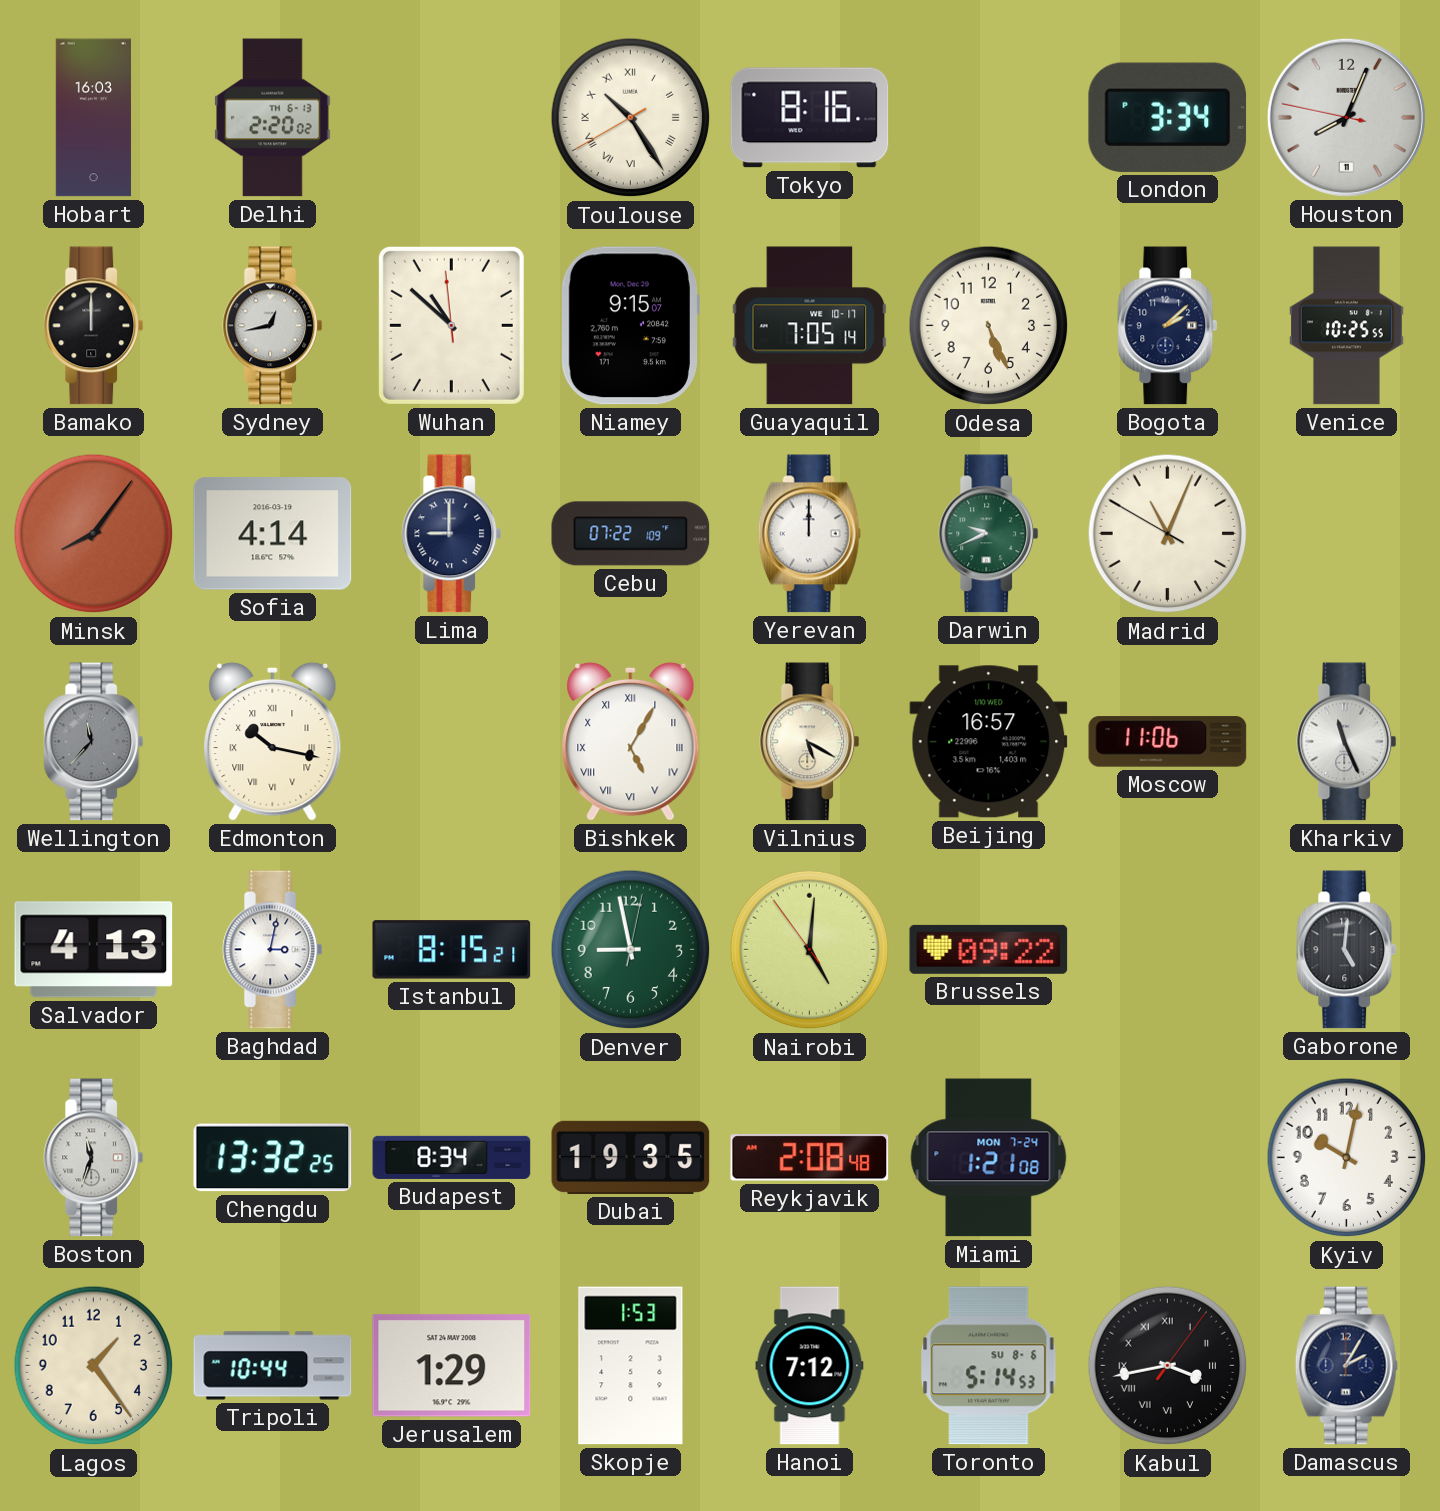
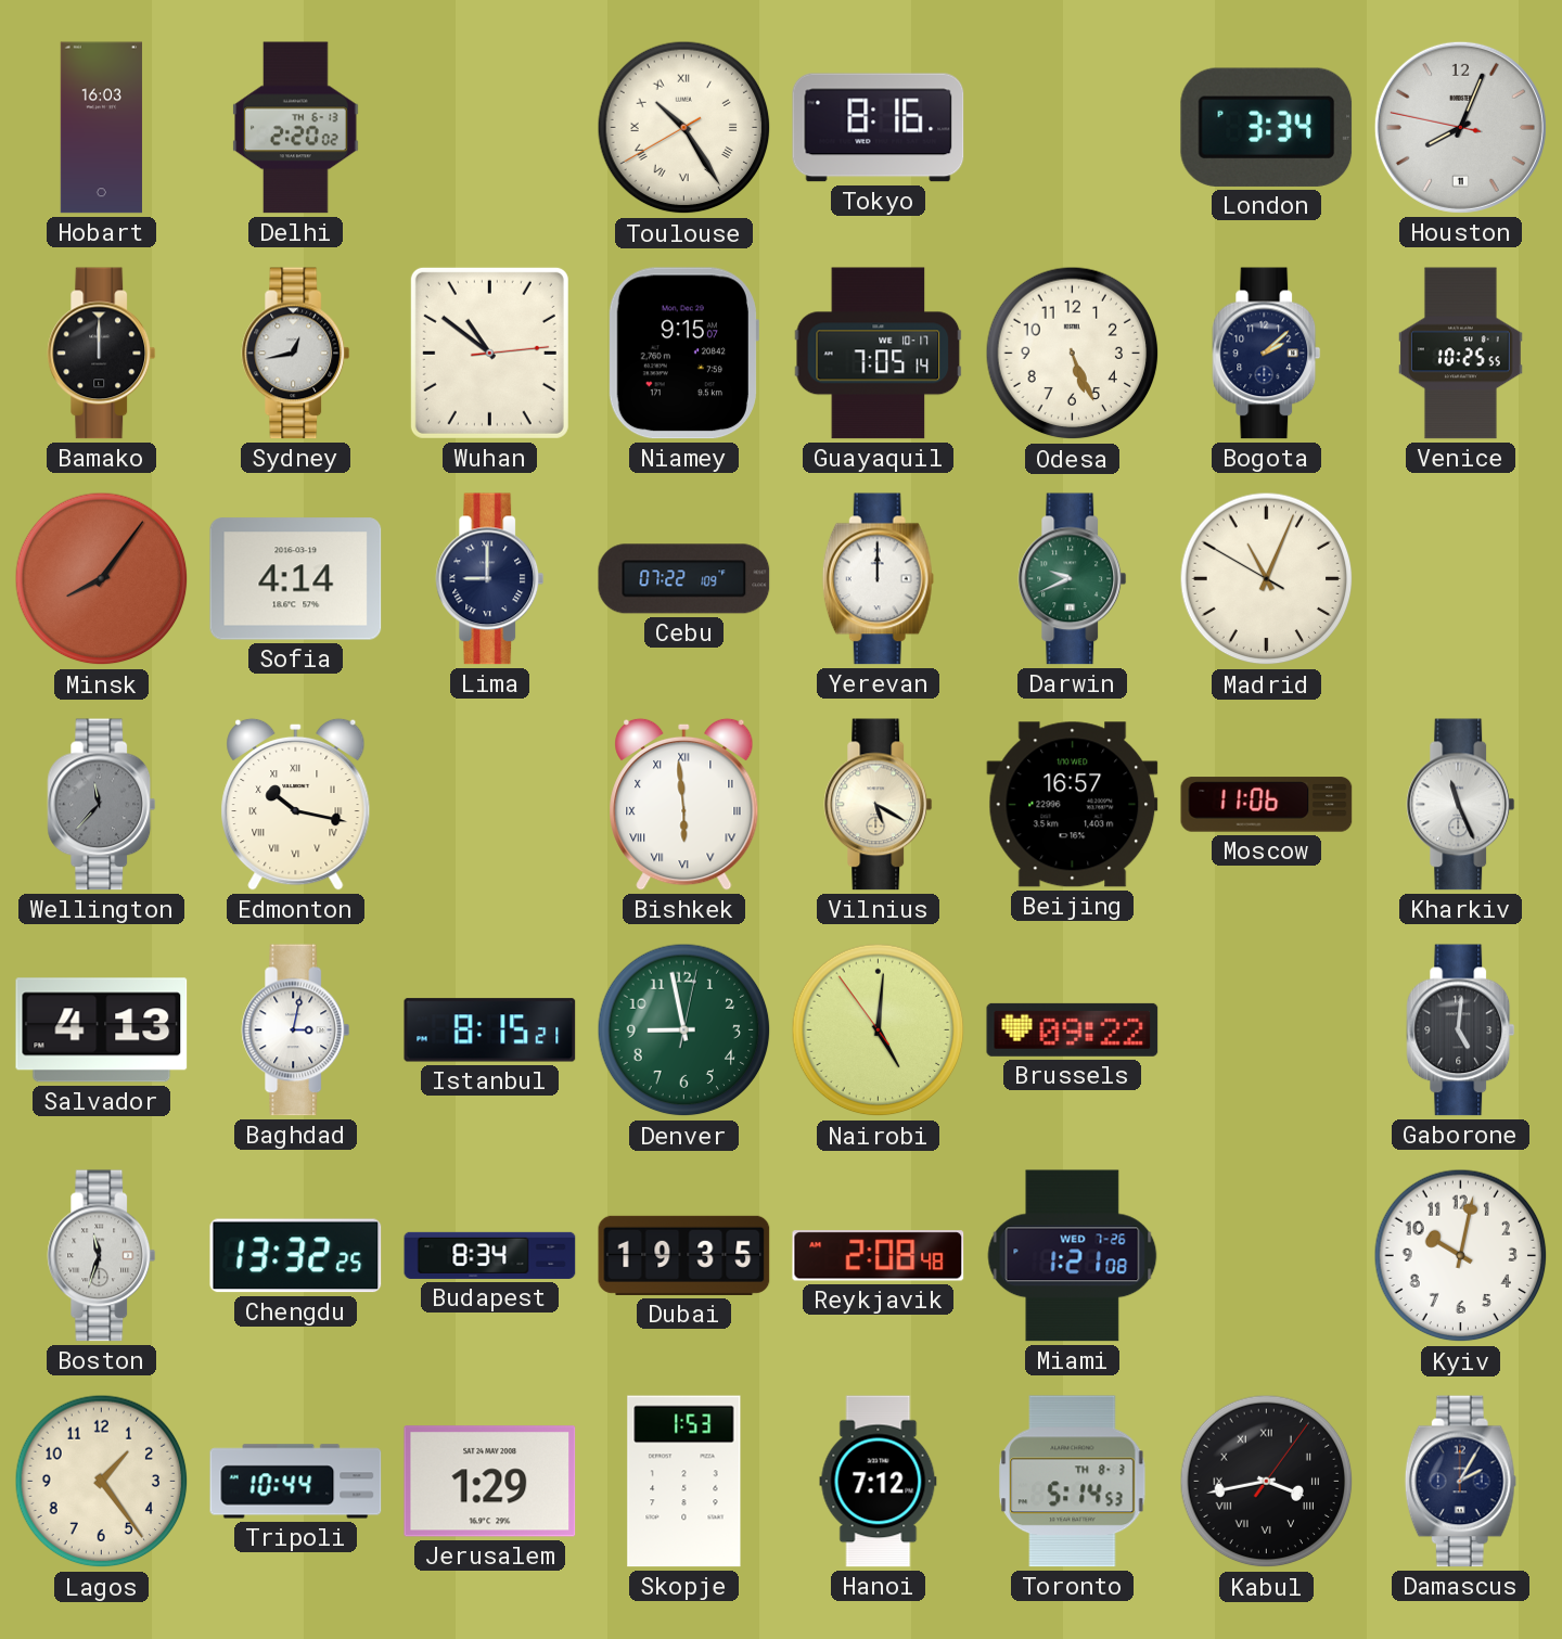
Wuhan: 10:51:59 -> 10:51:14
Bishkek: 5:05 -> 5:59
Miami date: MON 7-24 -> WED 7-26
Toronto date: SU 8-6 -> TH 8-3
